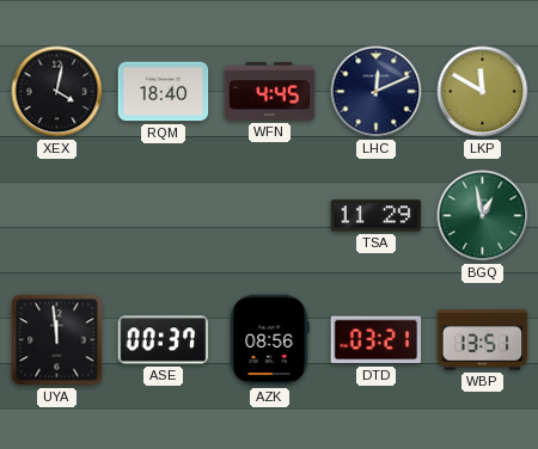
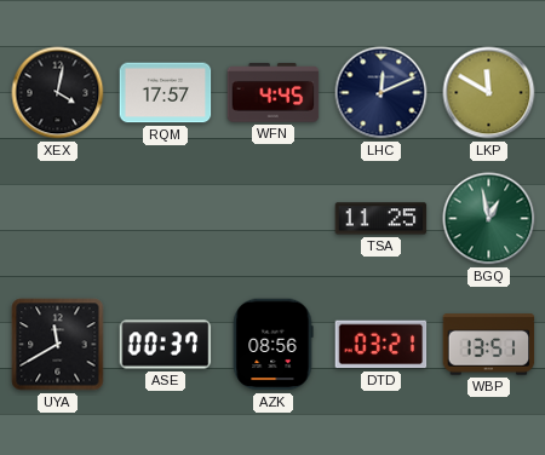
RQM: 18:40 -> 17:57
TSA: 11:29 -> 11:25
UYA: 11:59 -> 11:40
